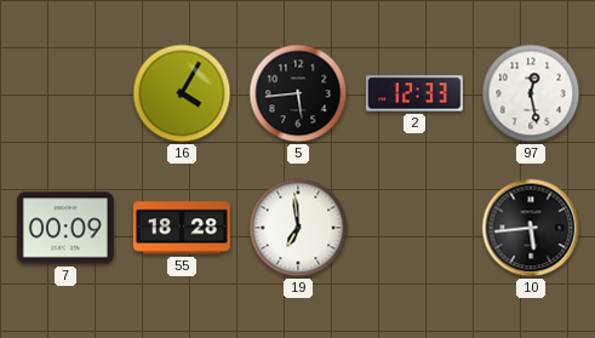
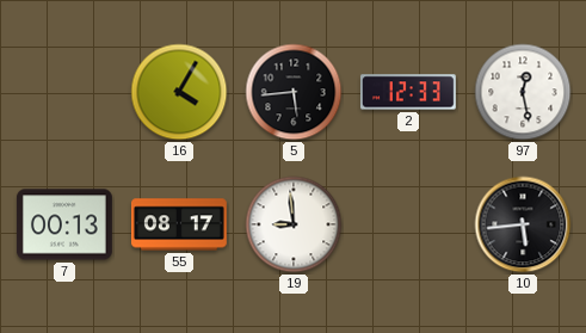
7: 00:09 -> 00:13
55: 18:28 -> 08:17
19: 6:59 -> 8:59
